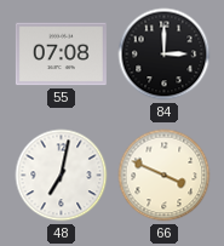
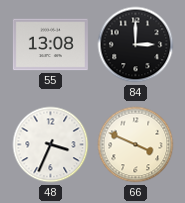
55: 07:08 -> 13:08
48: 7:02 -> 3:34
